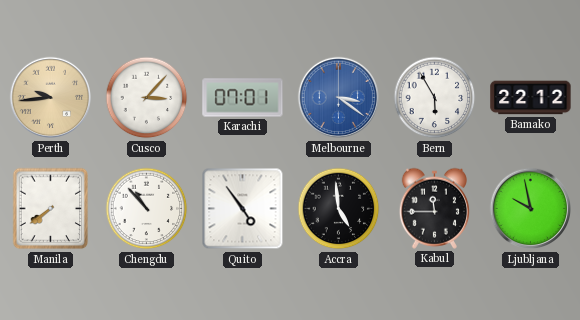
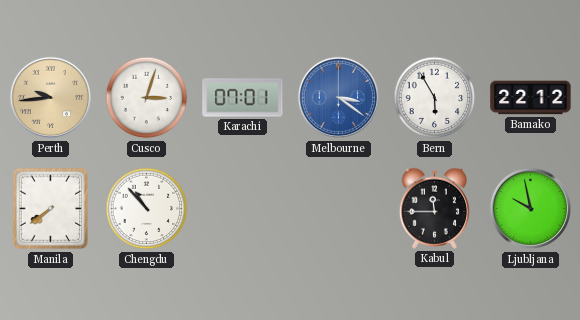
Cusco: 3:07 -> 3:03
Quito: 4:54 -> none
Accra: 4:59 -> none
